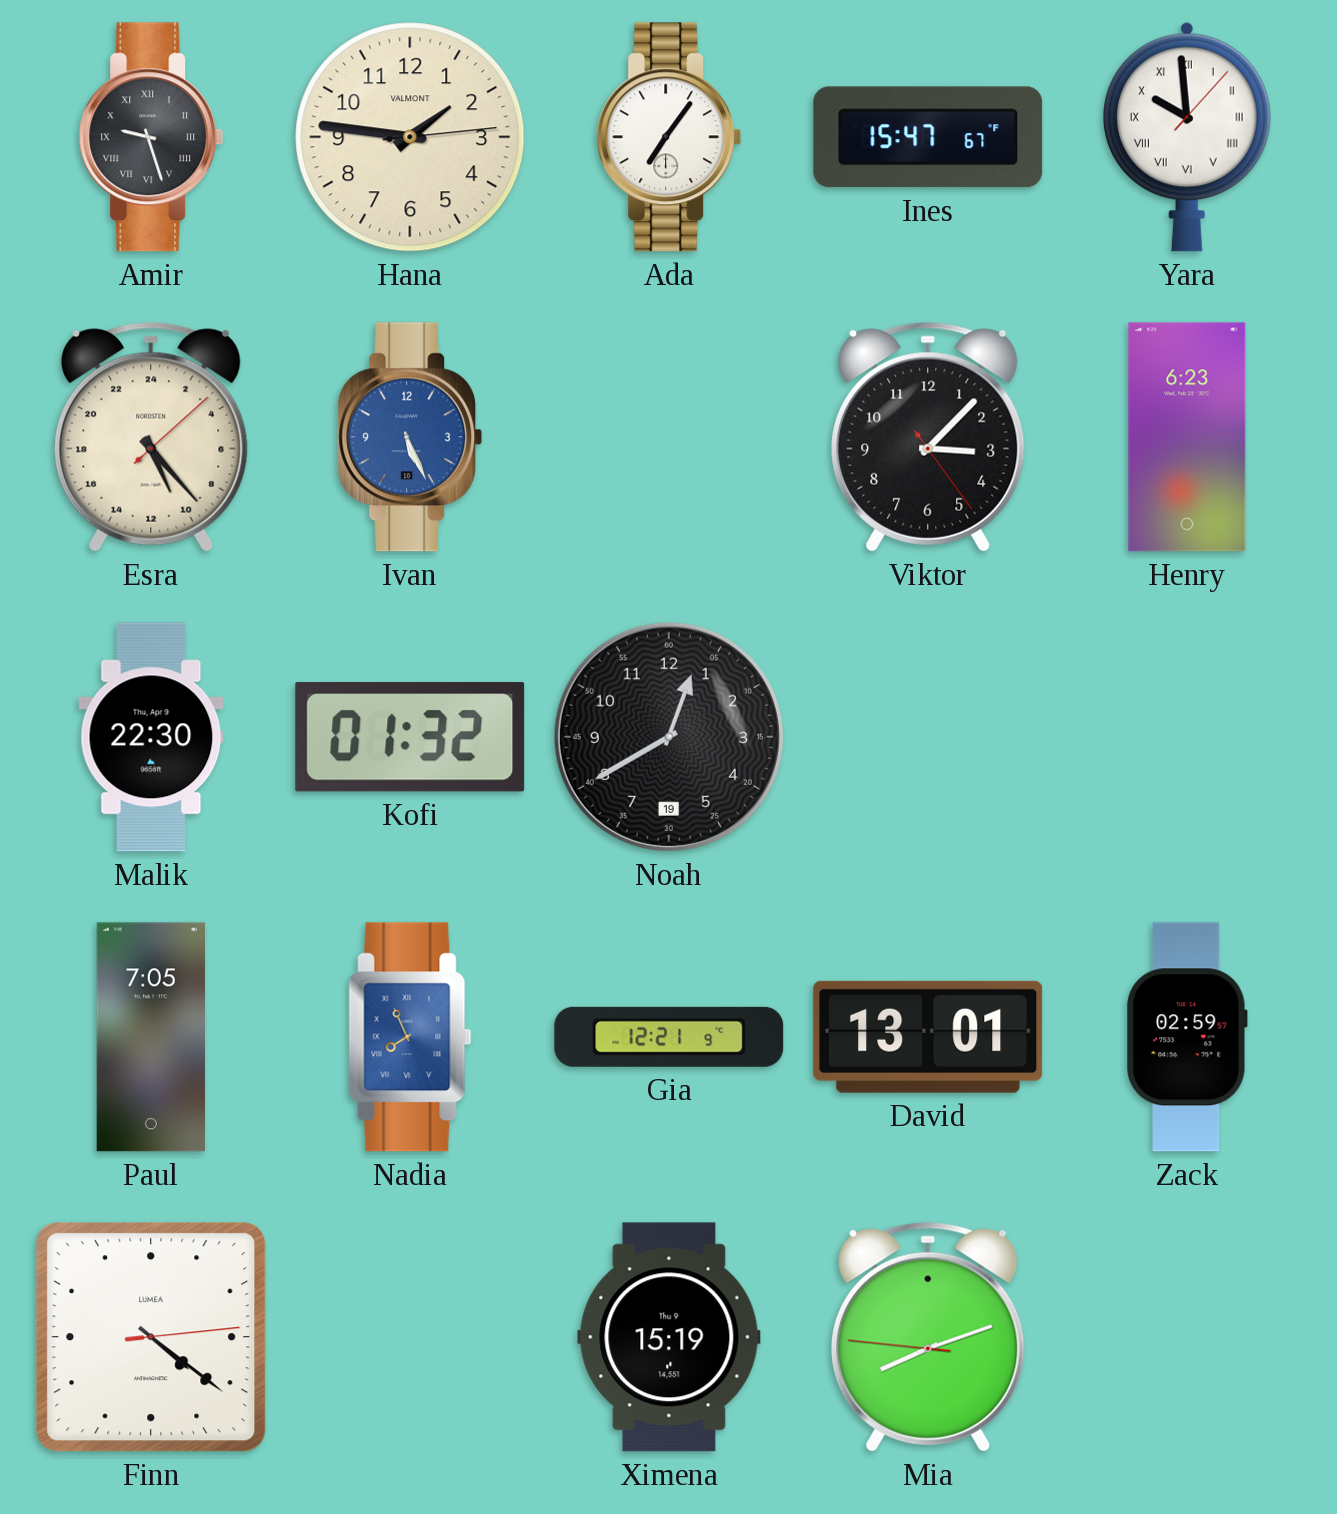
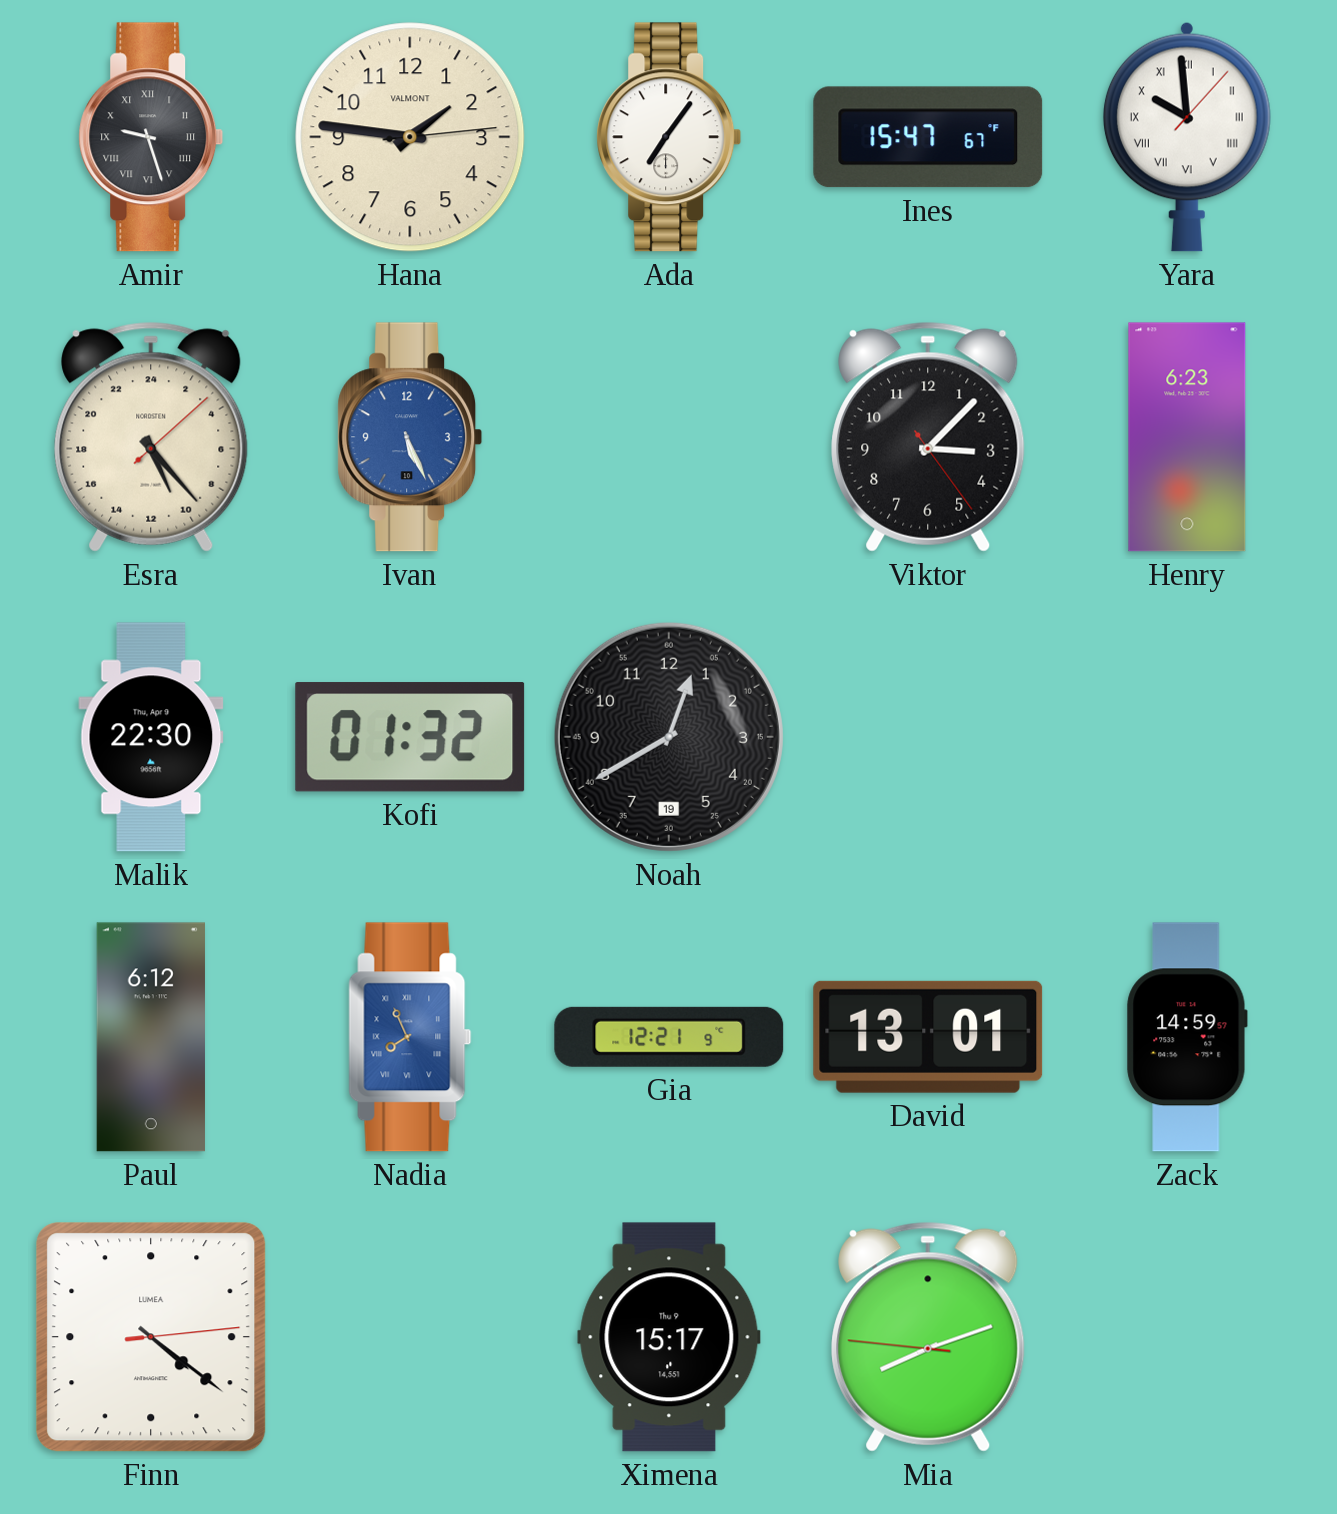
Paul: 7:05 -> 6:12
Zack: 02:59 -> 14:59
Ximena: 15:19 -> 15:17
